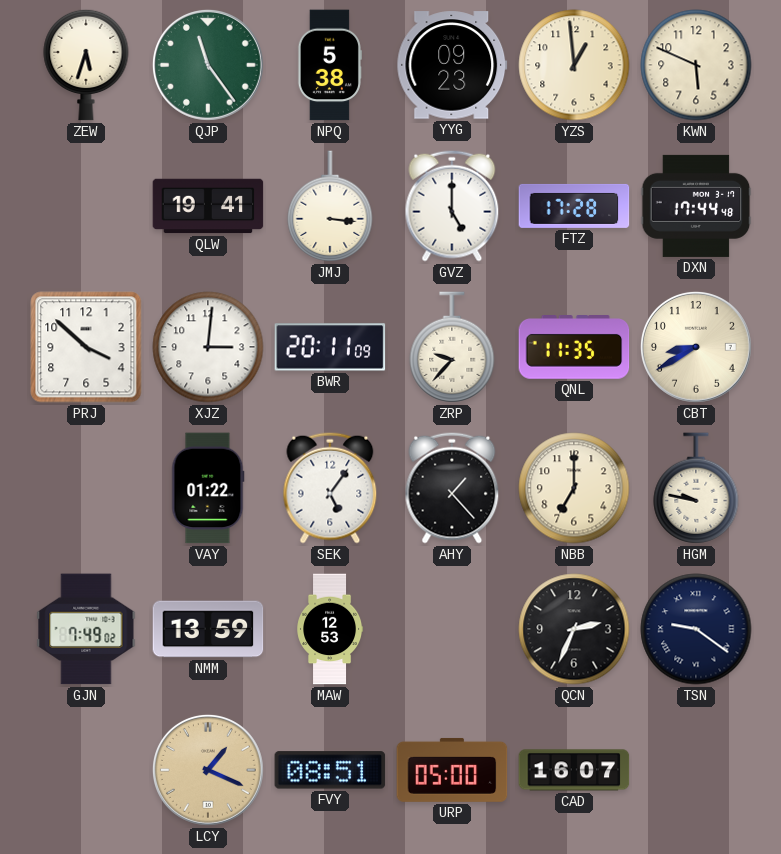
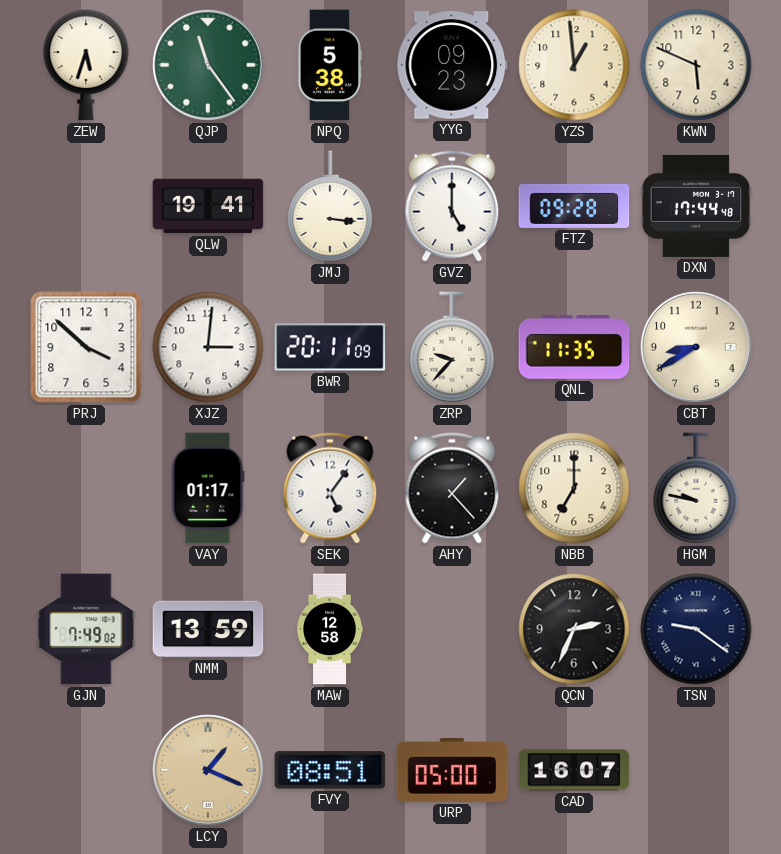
FTZ: 17:28 -> 09:28
VAY: 01:22 -> 01:17
MAW: 12:53 -> 12:58
